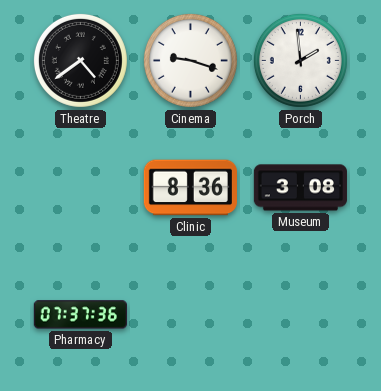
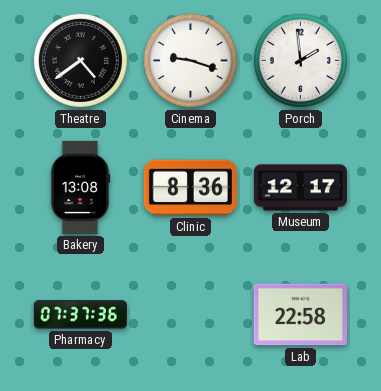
Bakery: none -> 13:08
Museum: 3:08 -> 12:17
Lab: none -> 22:58
